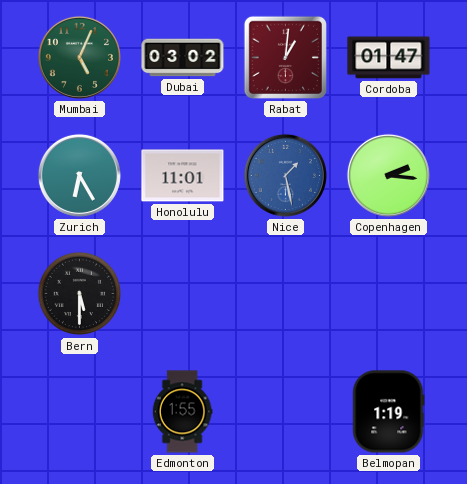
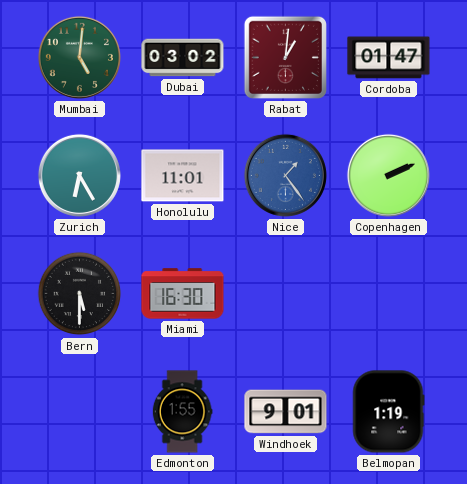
Mumbai: 5:04 -> 5:01
Nice: 1:28 -> 1:24
Copenhagen: 2:16 -> 2:11
Miami: none -> 16:30
Windhoek: none -> 9:01
